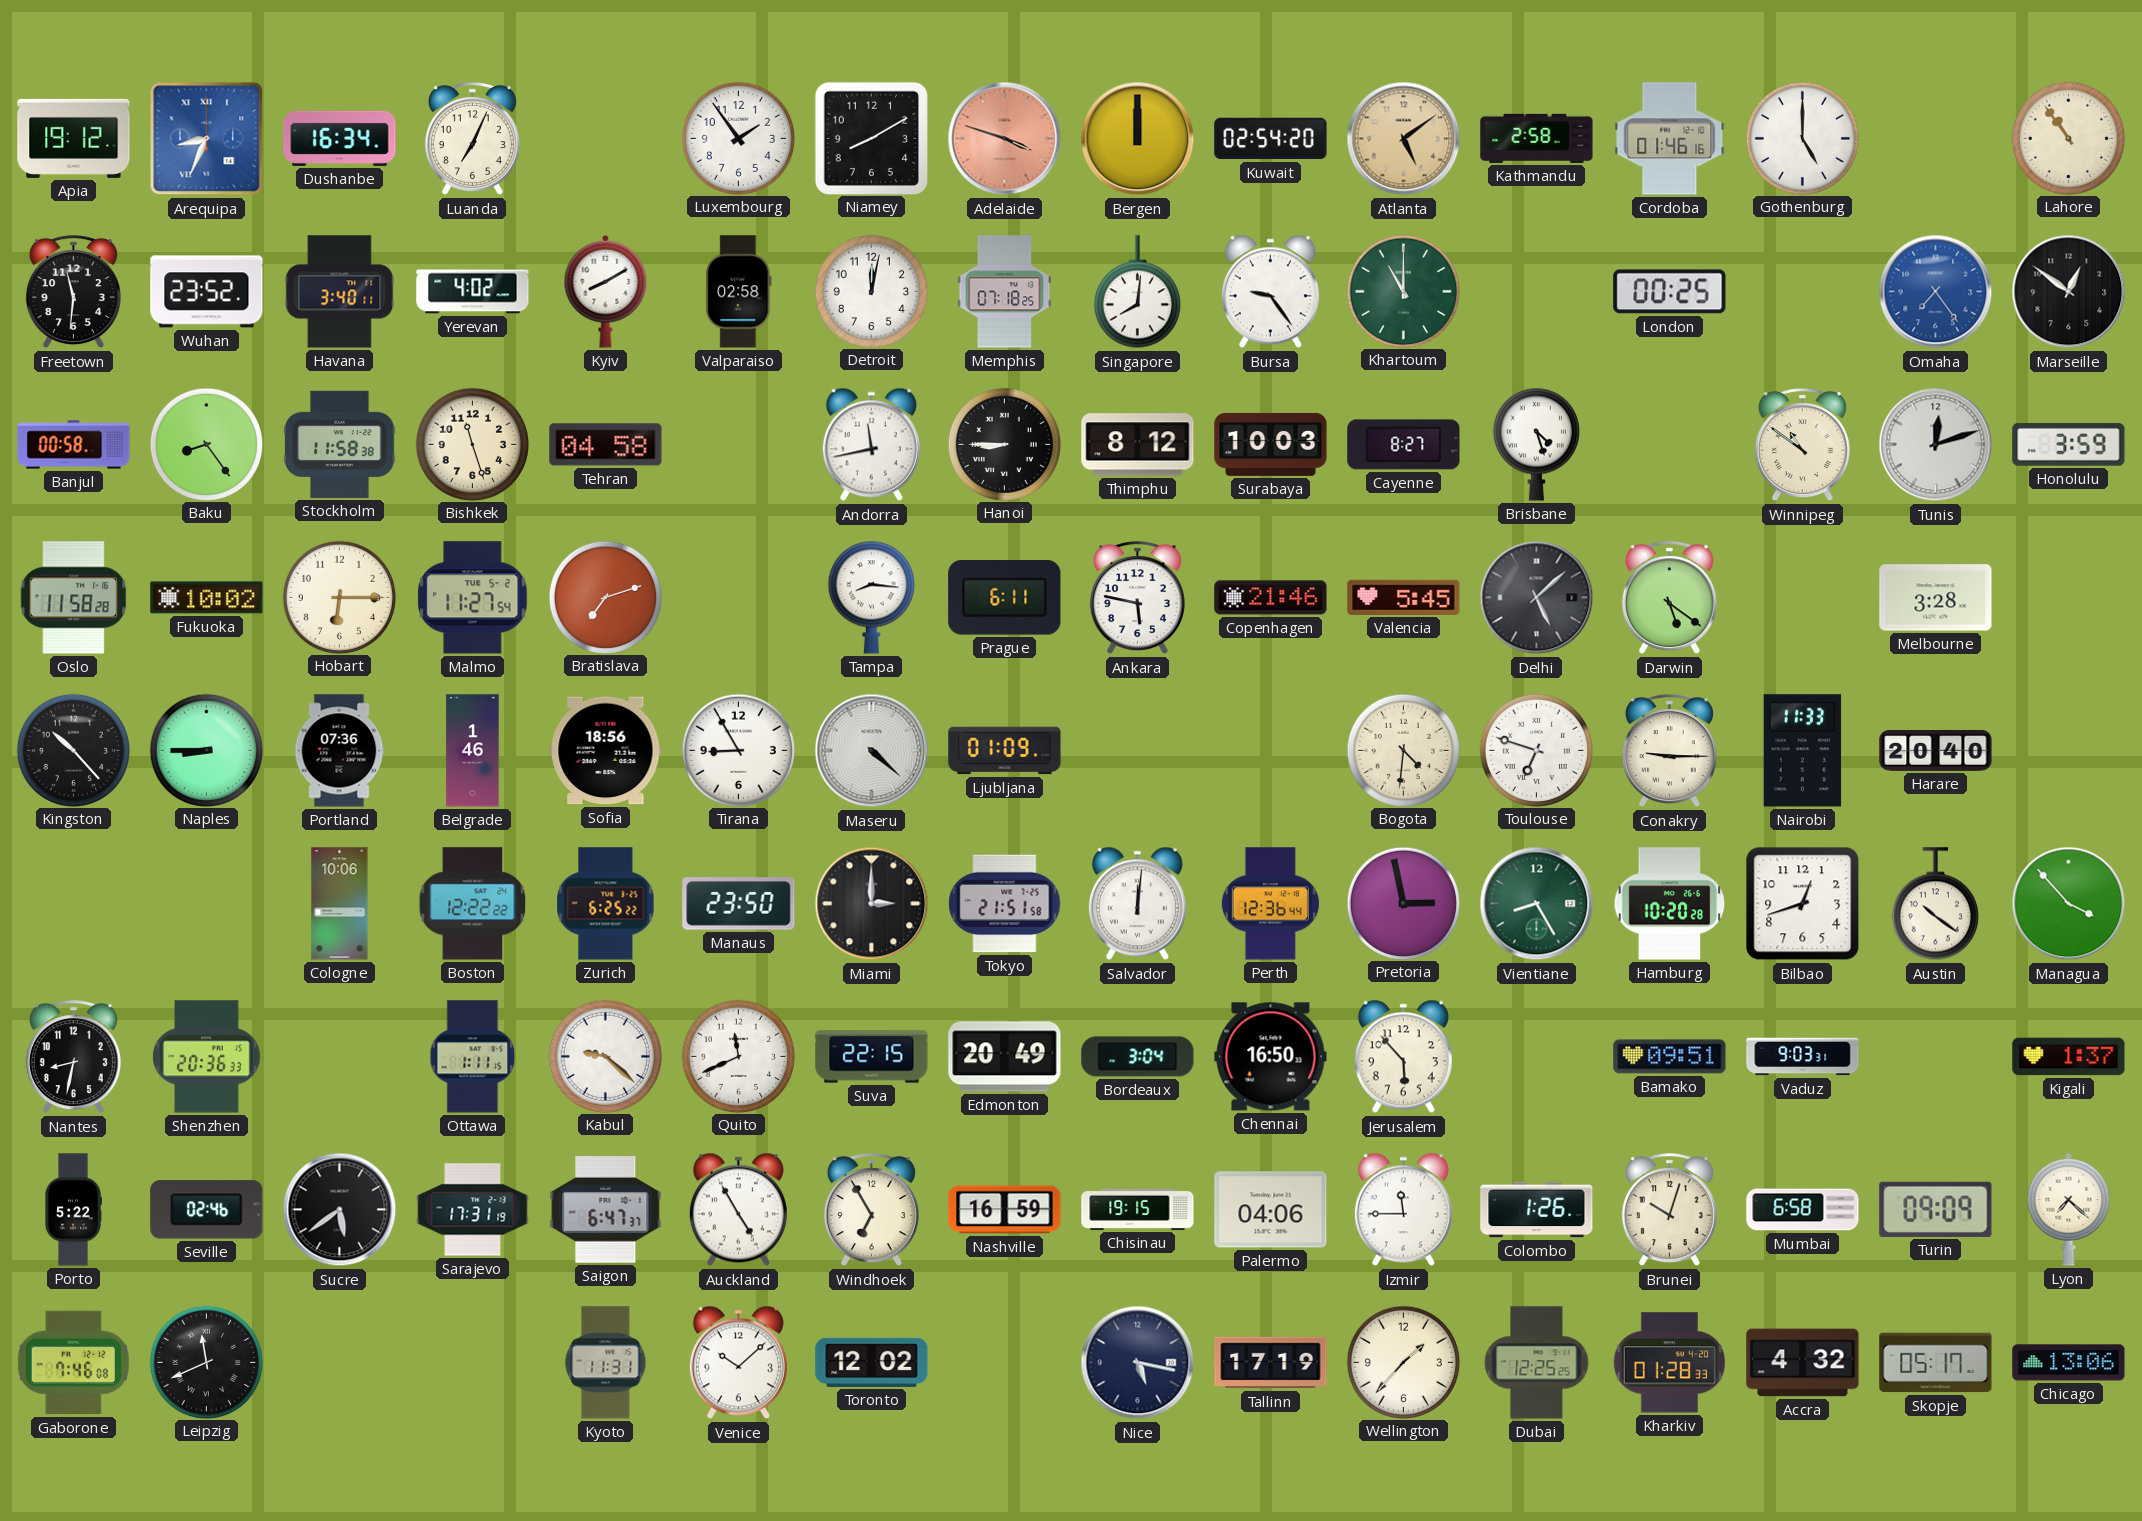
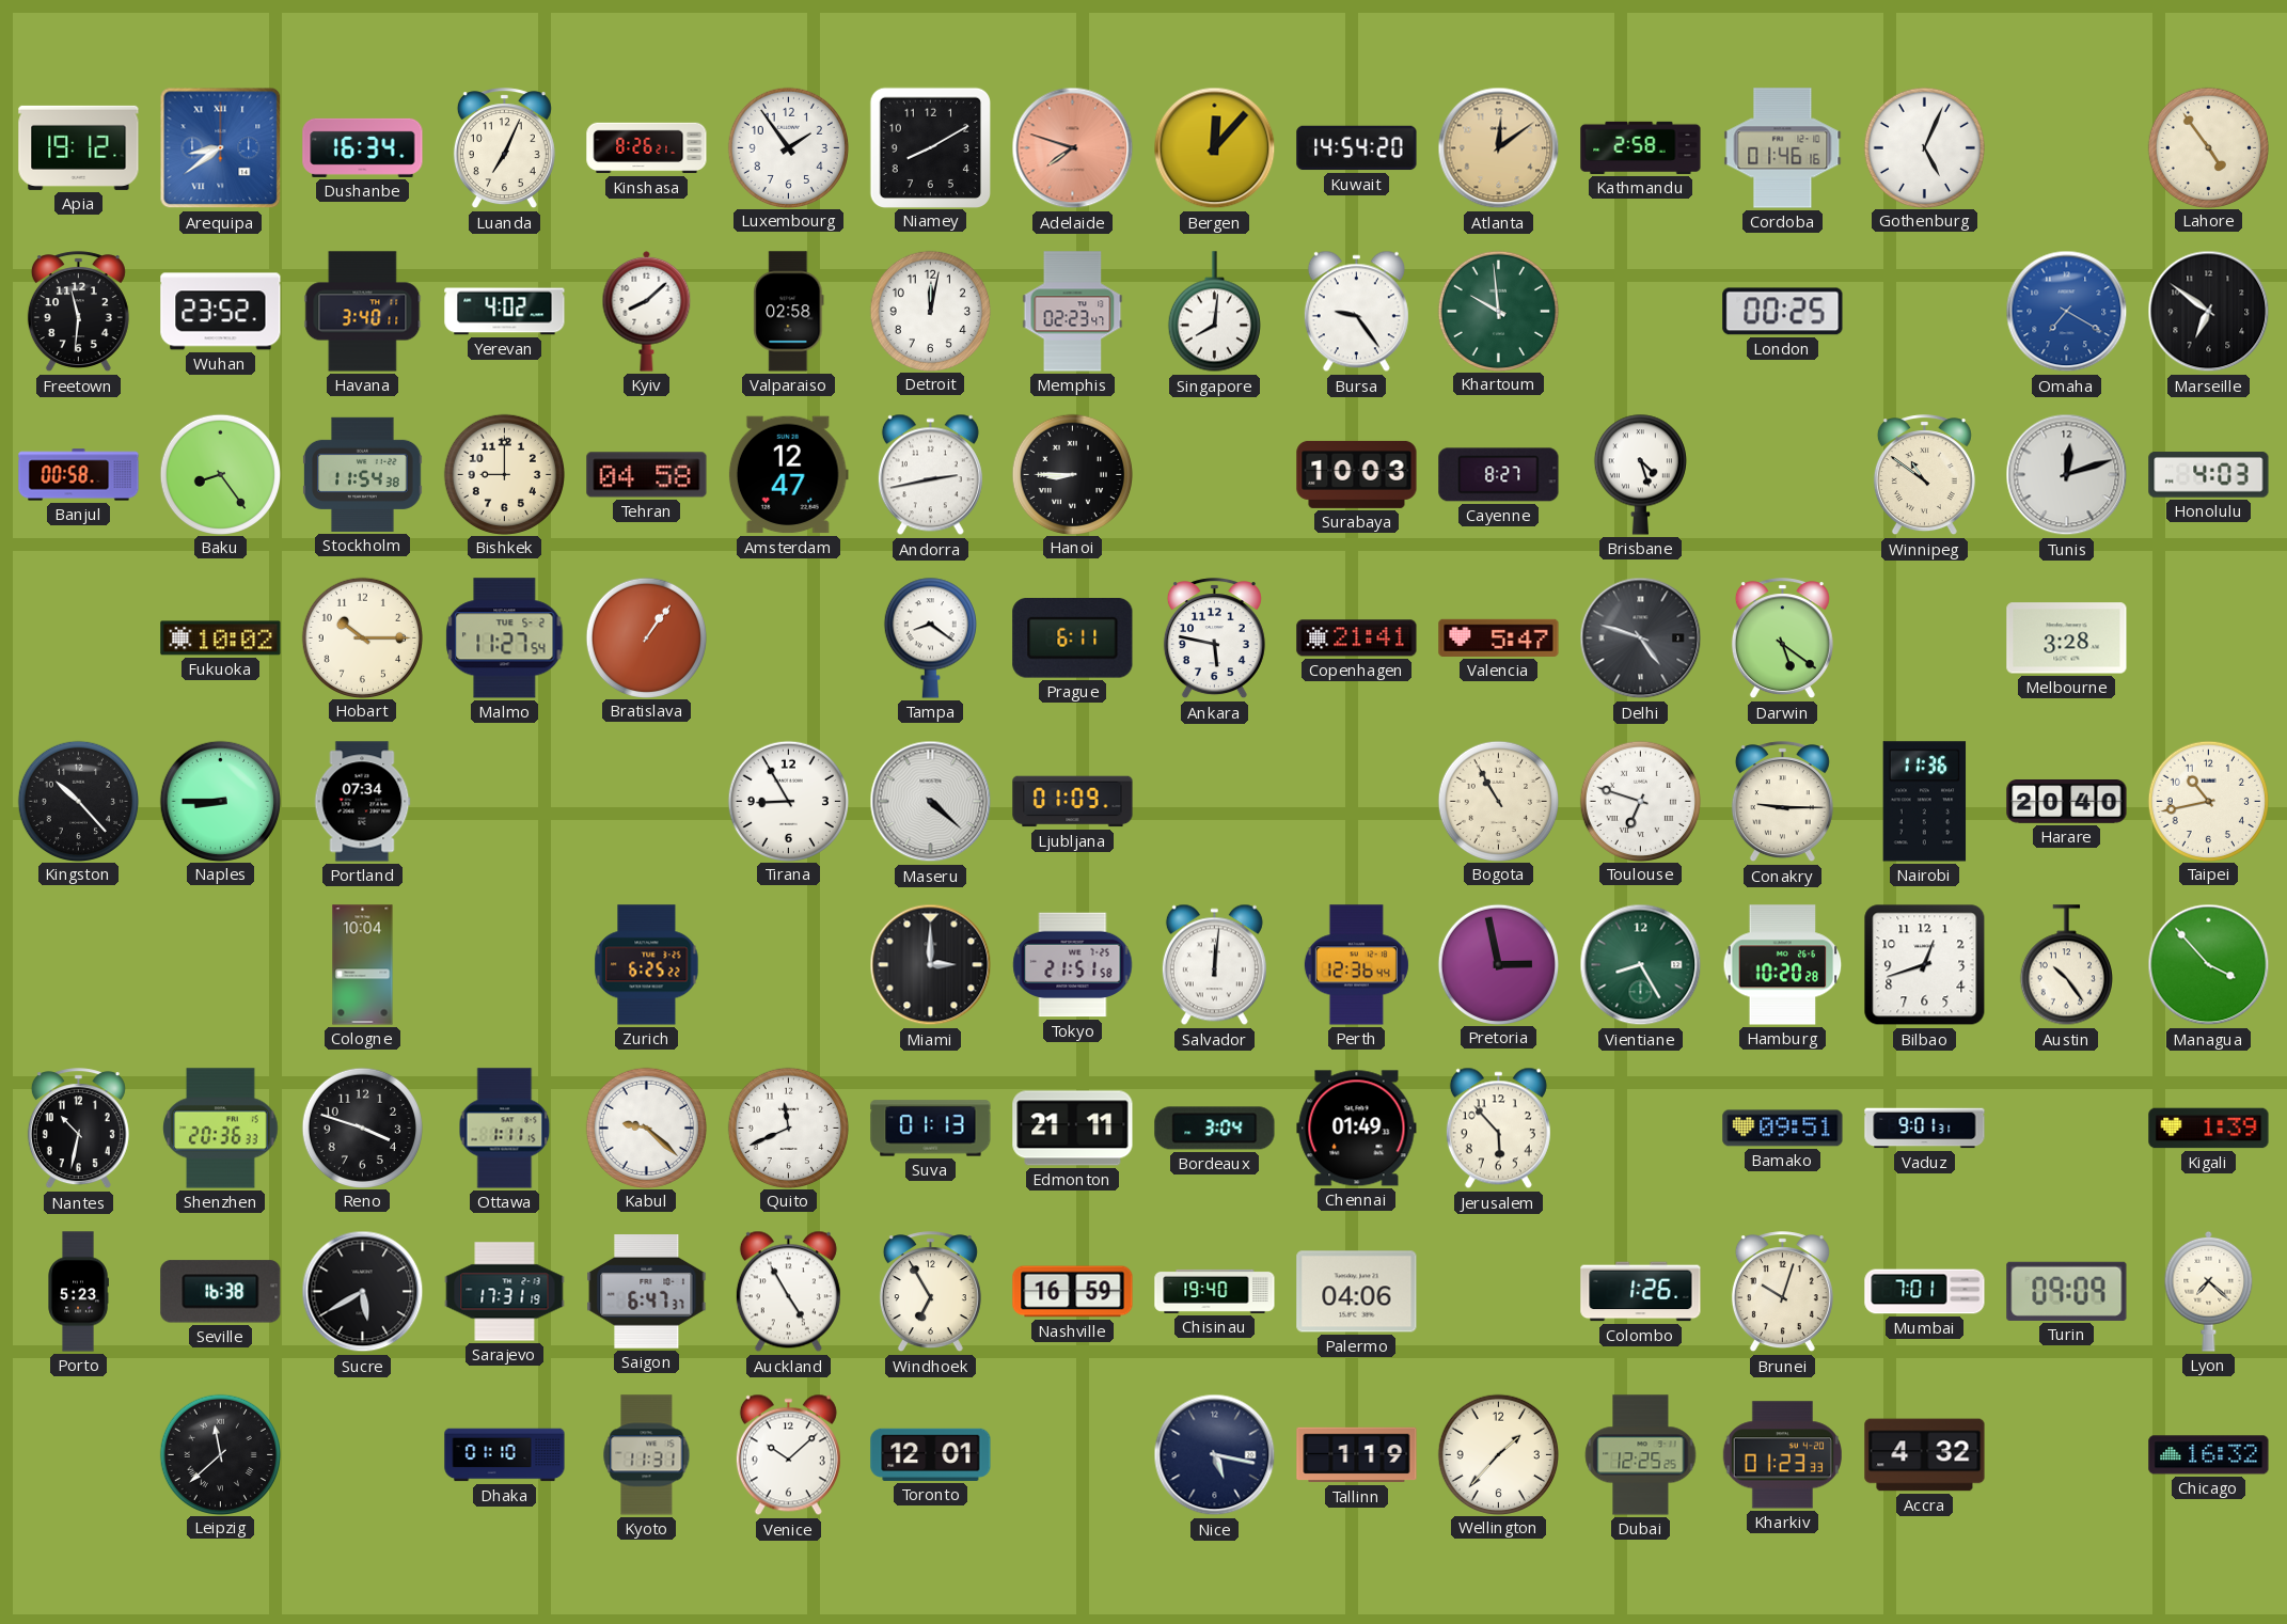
Arequipa: 8:34 -> 8:39
Kinshasa: none -> 8:26
Adelaide: 3:48 -> 7:48
Bergen: 12:00 -> 12:07
Kuwait: 02:54 -> 14:54
Atlanta: 5:09 -> 12:09
Gothenburg: 5:00 -> 5:04
Lahore: 10:54 -> 4:54
Kyiv: 8:10 -> 8:08
Memphis: 07:18 -> 02:23
Khartoum: 11:00 -> 9:59
Omaha: 7:24 -> 7:20
Marseille: 12:51 -> 6:51
Stockholm: 11:58 -> 11:54
Bishkek: 11:27 -> 9:00
Amsterdam: none -> 12:47
Andorra: 11:43 -> 2:43
Thimphu: 8:12 -> none
Honolulu: 3:59 -> 4:03
Oslo: 11:58 -> none
Hobart: 6:15 -> 10:15
Bratislava: 7:12 -> 1:06
Tampa: 8:16 -> 8:21
Copenhagen: 21:46 -> 21:41
Valencia: 5:45 -> 5:47
Delhi: 5:08 -> 4:48
Portland: 07:36 -> 07:34
Belgrade: 1:46 -> none
Sofia: 18:56 -> none
Bogota: 4:31 -> 10:55
Nairobi: 11:33 -> 11:36
Taipei: none -> 10:43
Cologne: 10:06 -> 10:04
Boston: 12:22 -> none
Manaus: 23:50 -> none
Austin: 10:21 -> 10:24
Nantes: 8:32 -> 10:32
Reno: none -> 3:48
Suva: 22:15 -> 01:13
Edmonton: 20:49 -> 21:11
Chennai: 16:50 -> 01:49
Vaduz: 9:03 -> 9:01
Kigali: 1:37 -> 1:39
Porto: 5:22 -> 5:23
Seville: 02:46 -> 16:38
Sucre: 5:39 -> 5:40
Chisinau: 19:15 -> 19:40
Izmir: 11:45 -> none
Mumbai: 6:58 -> 7:01
Gaborone: 7:46 -> none
Leipzig: 11:41 -> 11:38
Dhaka: none -> 01:10
Toronto: 12:02 -> 12:01
Tallinn: 17:19 -> 1:19
Kharkiv: 01:28 -> 01:23
Skopje: 05:17 -> none
Chicago: 13:06 -> 16:32
